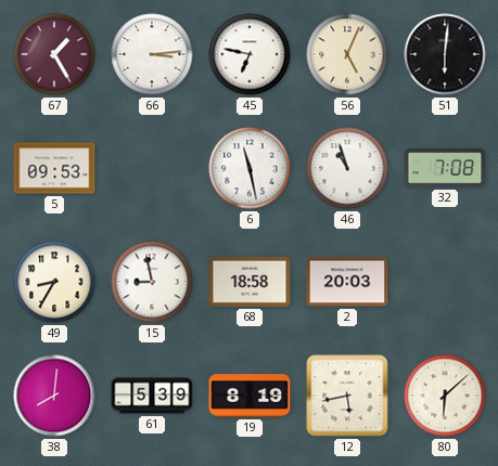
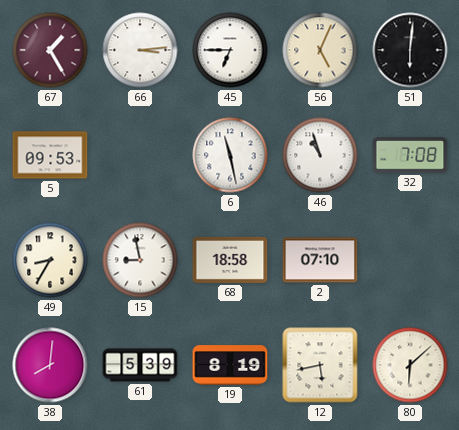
45: 6:47 -> 6:45
2: 20:03 -> 07:10
